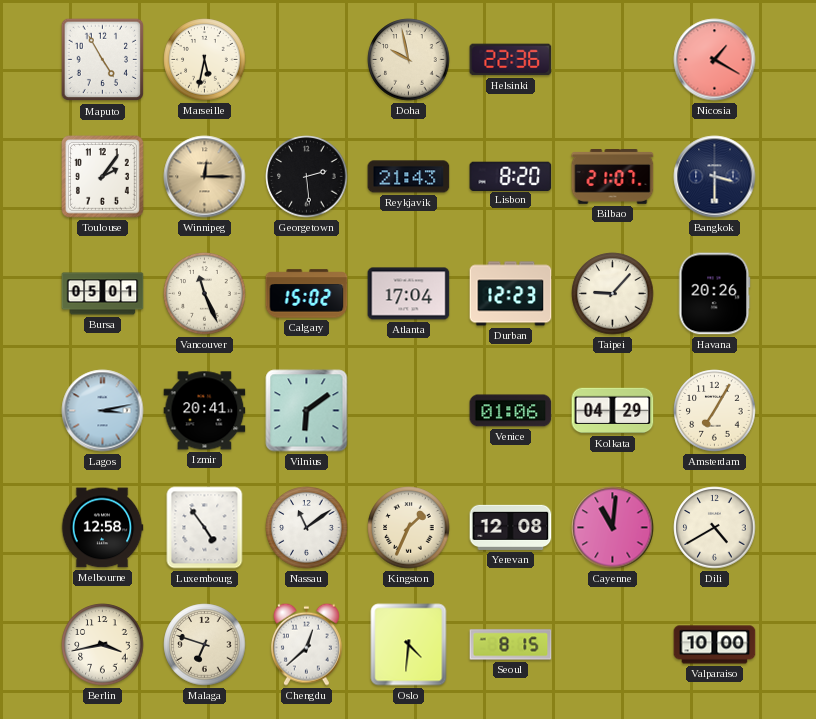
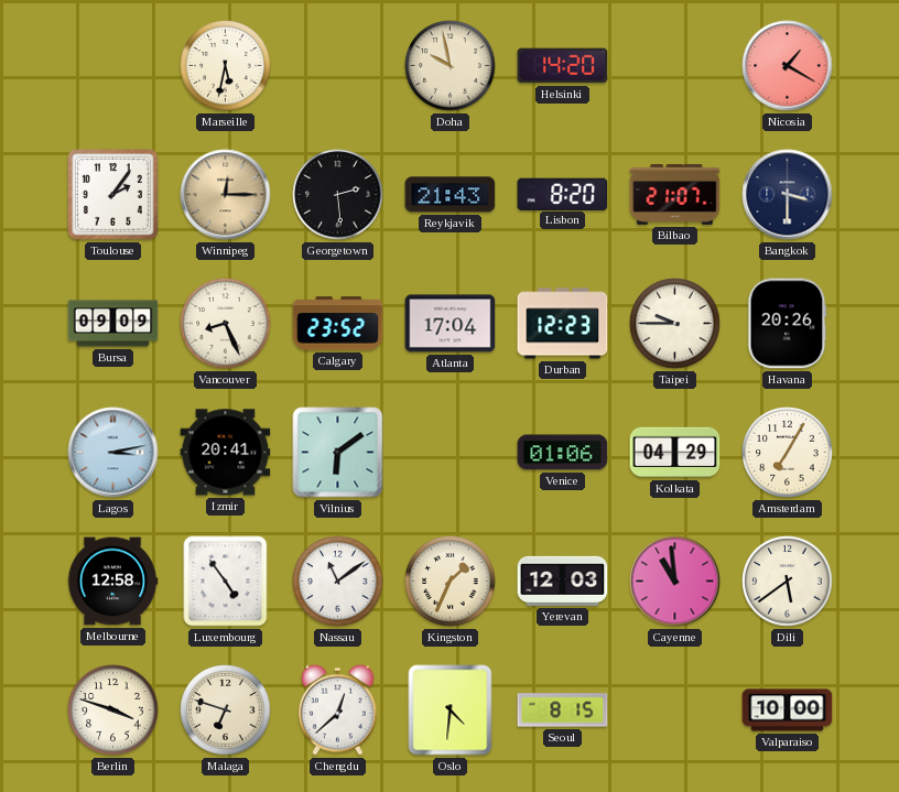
Maputo: 4:55 -> none
Helsinki: 22:36 -> 14:20
Bursa: 05:01 -> 09:09
Vancouver: 11:26 -> 8:26
Calgary: 15:02 -> 23:52
Taipei: 9:07 -> 9:45
Yerevan: 12:08 -> 12:03
Cayenne: 11:01 -> 10:59
Dili: 4:40 -> 5:39
Berlin: 3:43 -> 3:48
